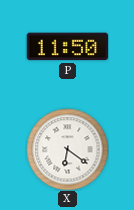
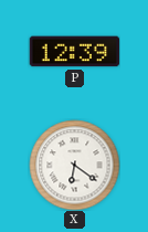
P: 11:50 -> 12:39
